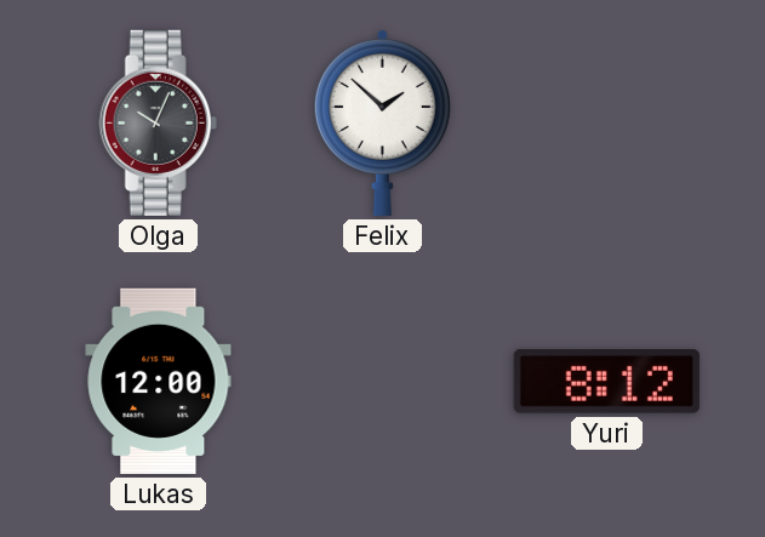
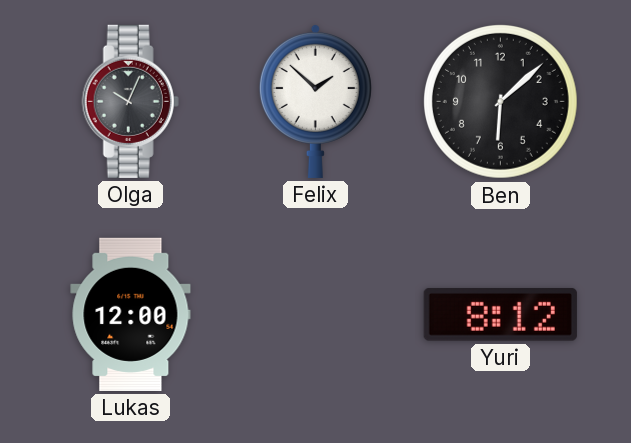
Ben: none -> 6:08
